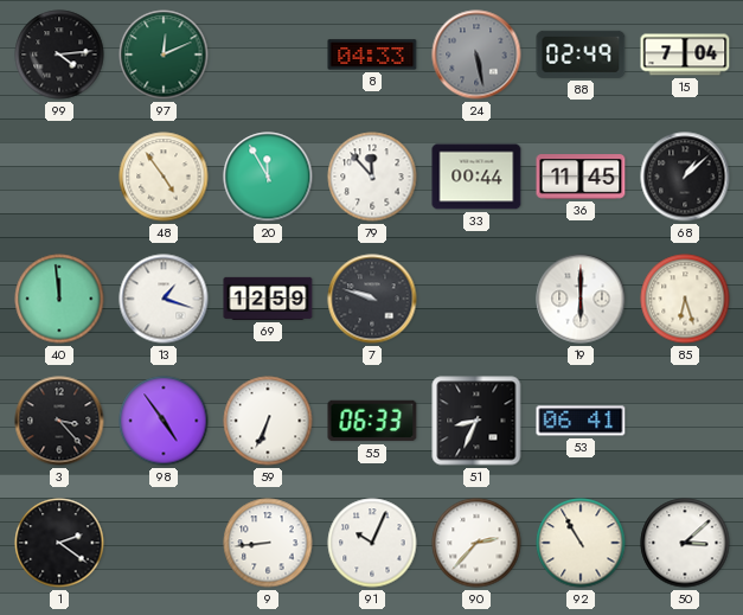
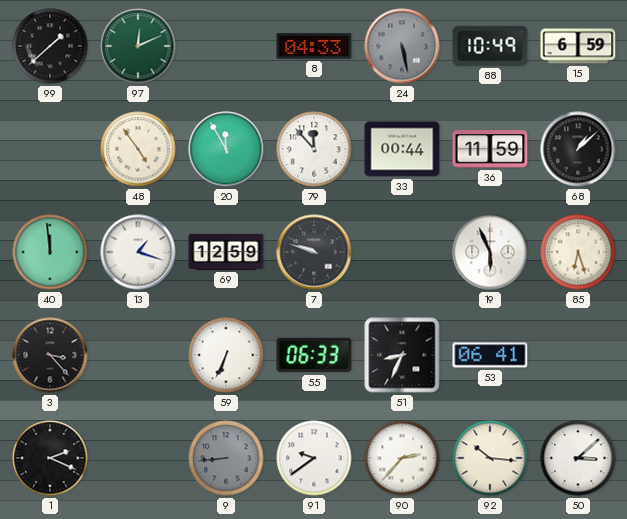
99: 4:14 -> 1:38
88: 02:49 -> 10:49
15: 7:04 -> 6:59
36: 11:45 -> 11:59
19: 6:00 -> 5:56
98: 4:54 -> none
1: 2:21 -> 2:19
9 dial: white -> grey
91: 10:04 -> 9:39
92: 10:55 -> 10:16
